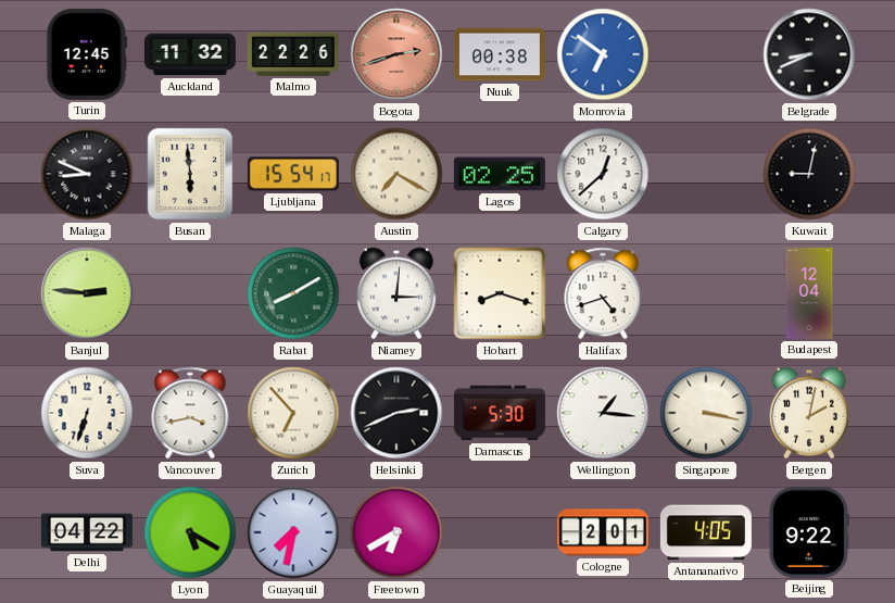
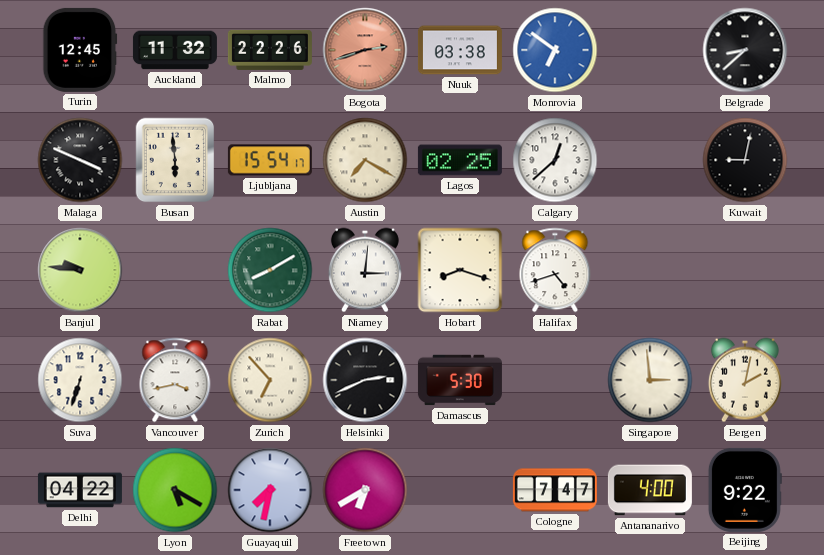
Nuuk: 00:38 -> 03:38
Belgrade: 8:41 -> 8:38
Malaga: 8:49 -> 3:49
Banjul: 2:46 -> 9:46
Budapest: 12:04 -> none
Wellington: 1:16 -> none
Singapore: 3:17 -> 2:59
Cologne: 2:01 -> 7:47
Antananarivo: 4:05 -> 4:00
